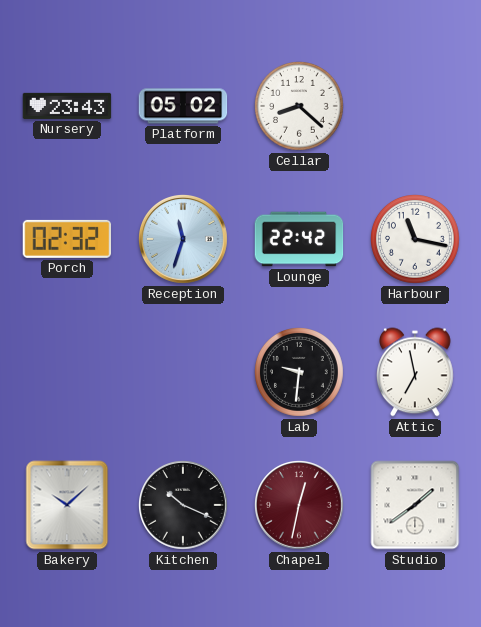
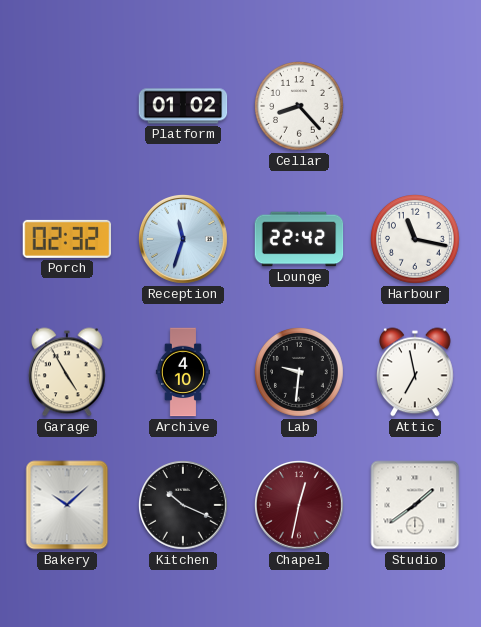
Nursery: 23:43 -> none
Platform: 05:02 -> 01:02
Cellar: 8:22 -> 8:23
Garage: none -> 4:55
Archive: none -> 4:10
